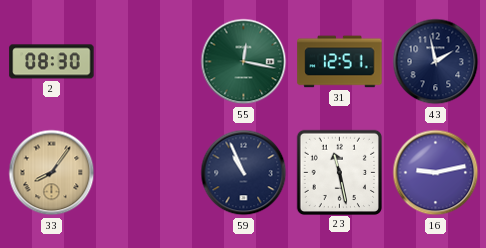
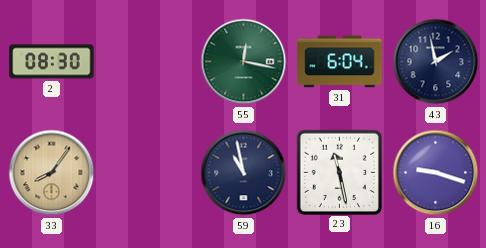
31: 12:51 -> 6:04
59: 10:56 -> 10:58
16: 9:13 -> 9:18
